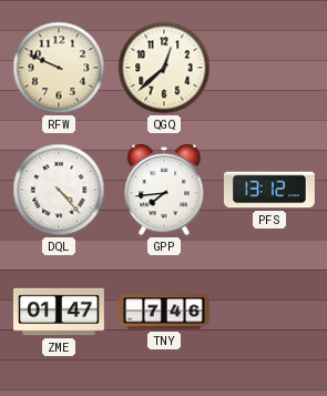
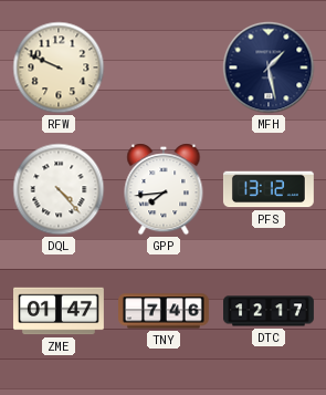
QGQ: 12:38 -> none
MFH: none -> 1:28
DTC: none -> 12:17
